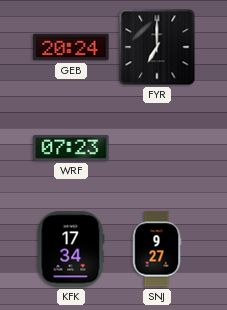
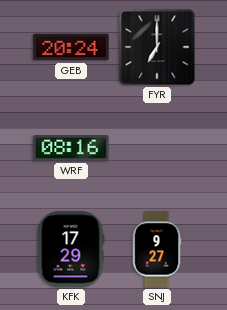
WRF: 07:23 -> 08:16
KFK: 17:34 -> 17:29
